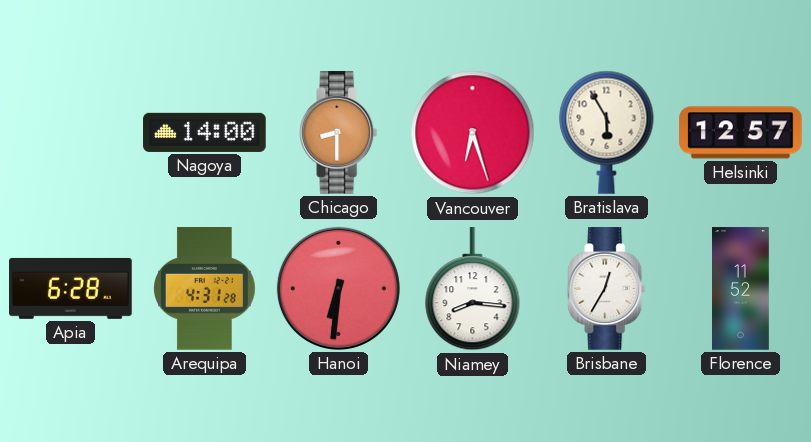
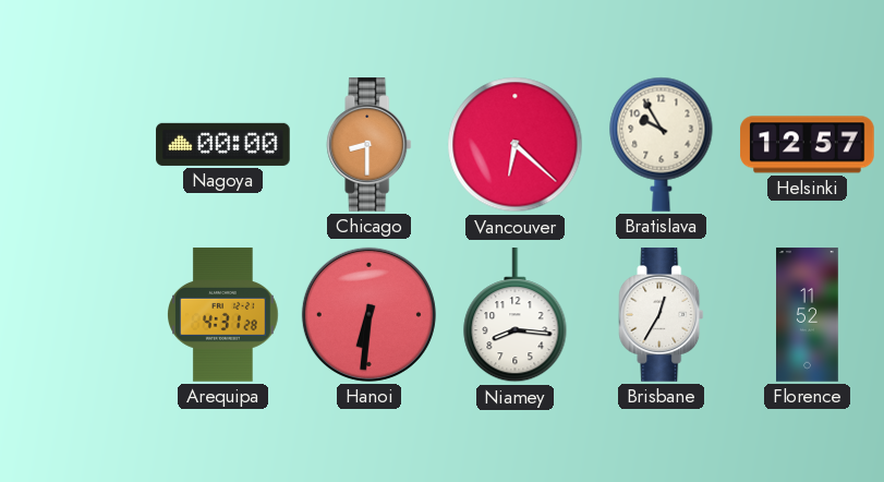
Nagoya: 14:00 -> 00:00
Vancouver: 6:27 -> 6:22
Bratislava: 5:55 -> 9:55
Apia: 6:28 -> none
